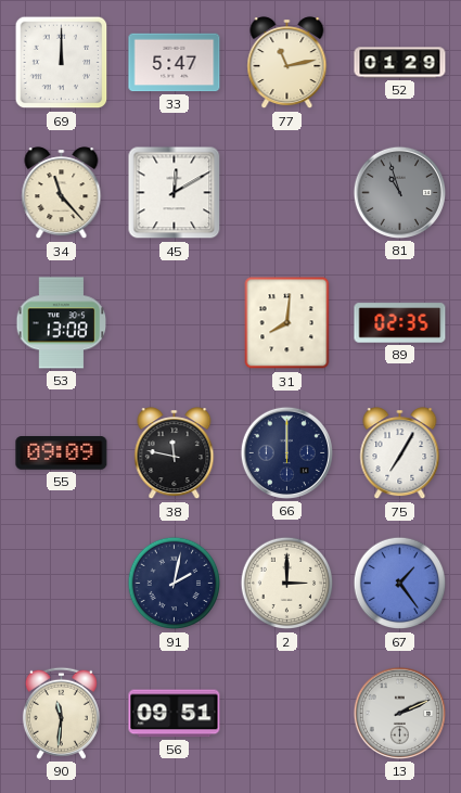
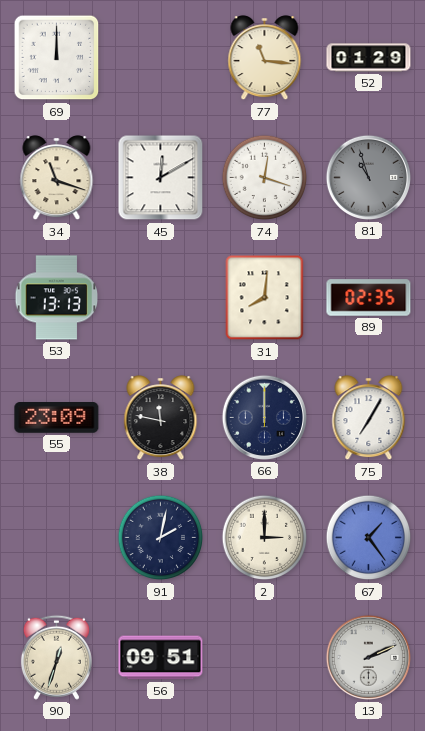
33: 5:47 -> none
77: 11:13 -> 11:16
34: 11:23 -> 11:18
74: none -> 12:18
53: 13:08 -> 13:13
55: 09:09 -> 23:09
90: 11:31 -> 12:33
